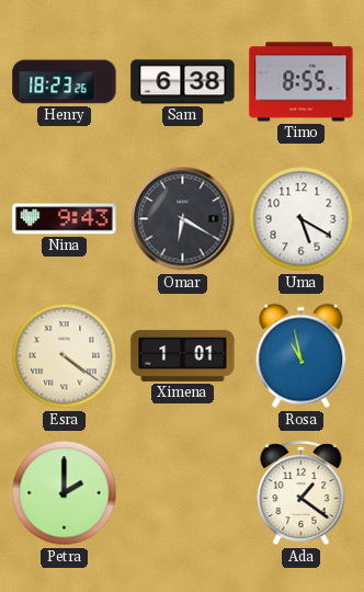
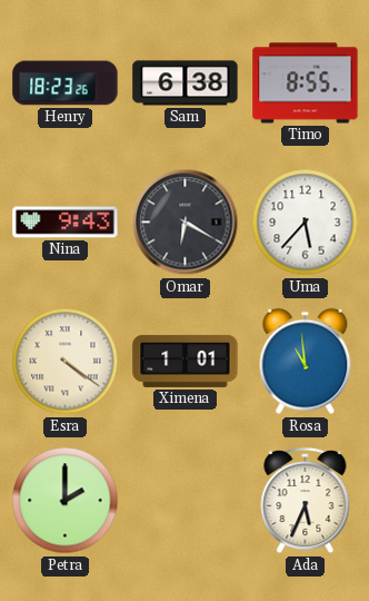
Uma: 5:20 -> 5:37
Rosa: 10:58 -> 10:59
Ada: 1:21 -> 5:34
